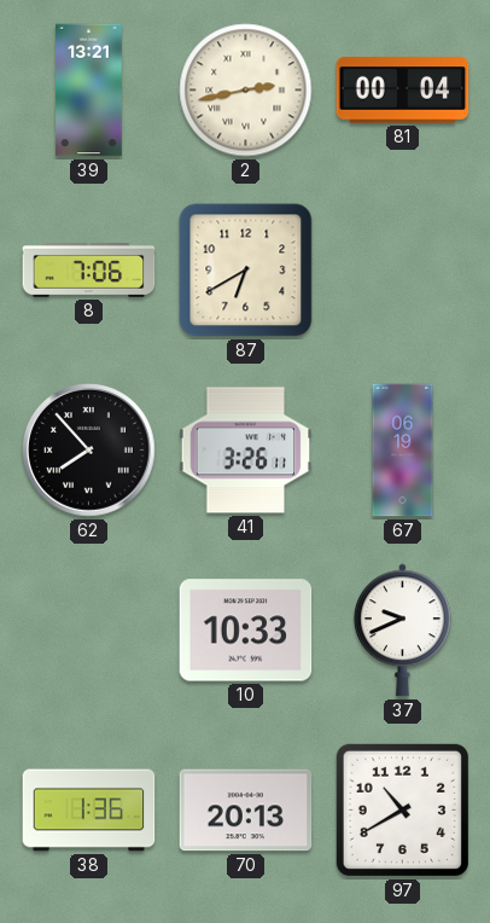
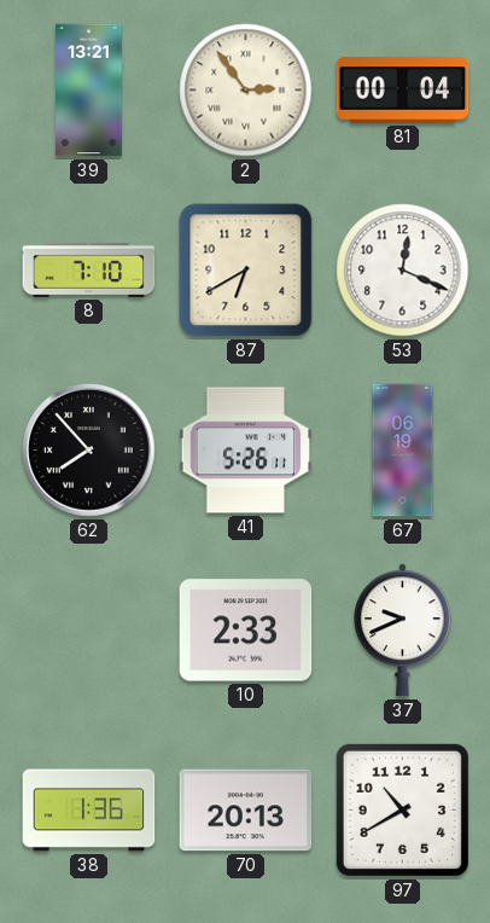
2: 2:43 -> 2:54
8: 7:06 -> 7:10
53: none -> 12:19
41: 3:26 -> 5:26
10: 10:33 -> 2:33
